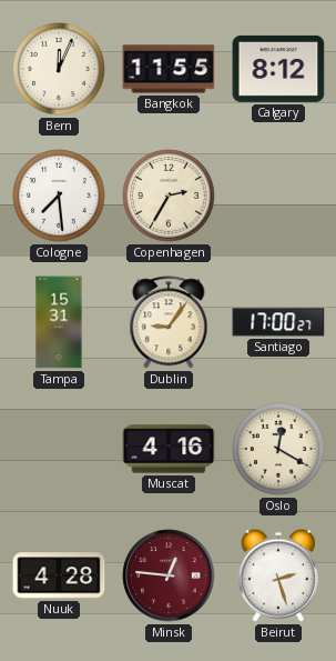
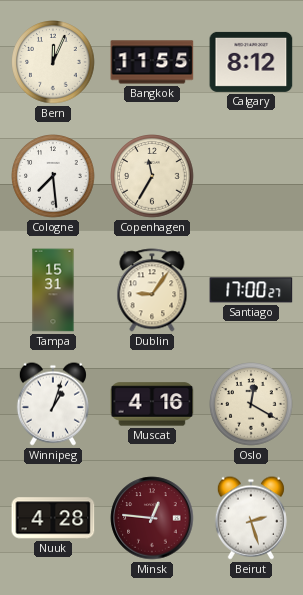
Copenhagen: 2:35 -> 11:35
Winnipeg: none -> 1:03
